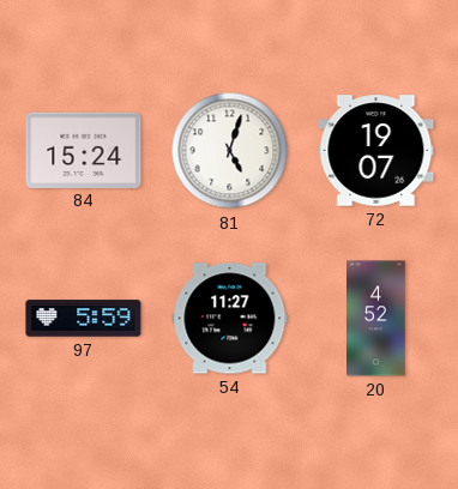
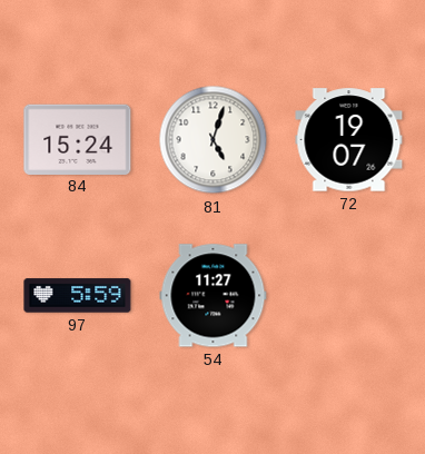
20: 4:52 -> none
